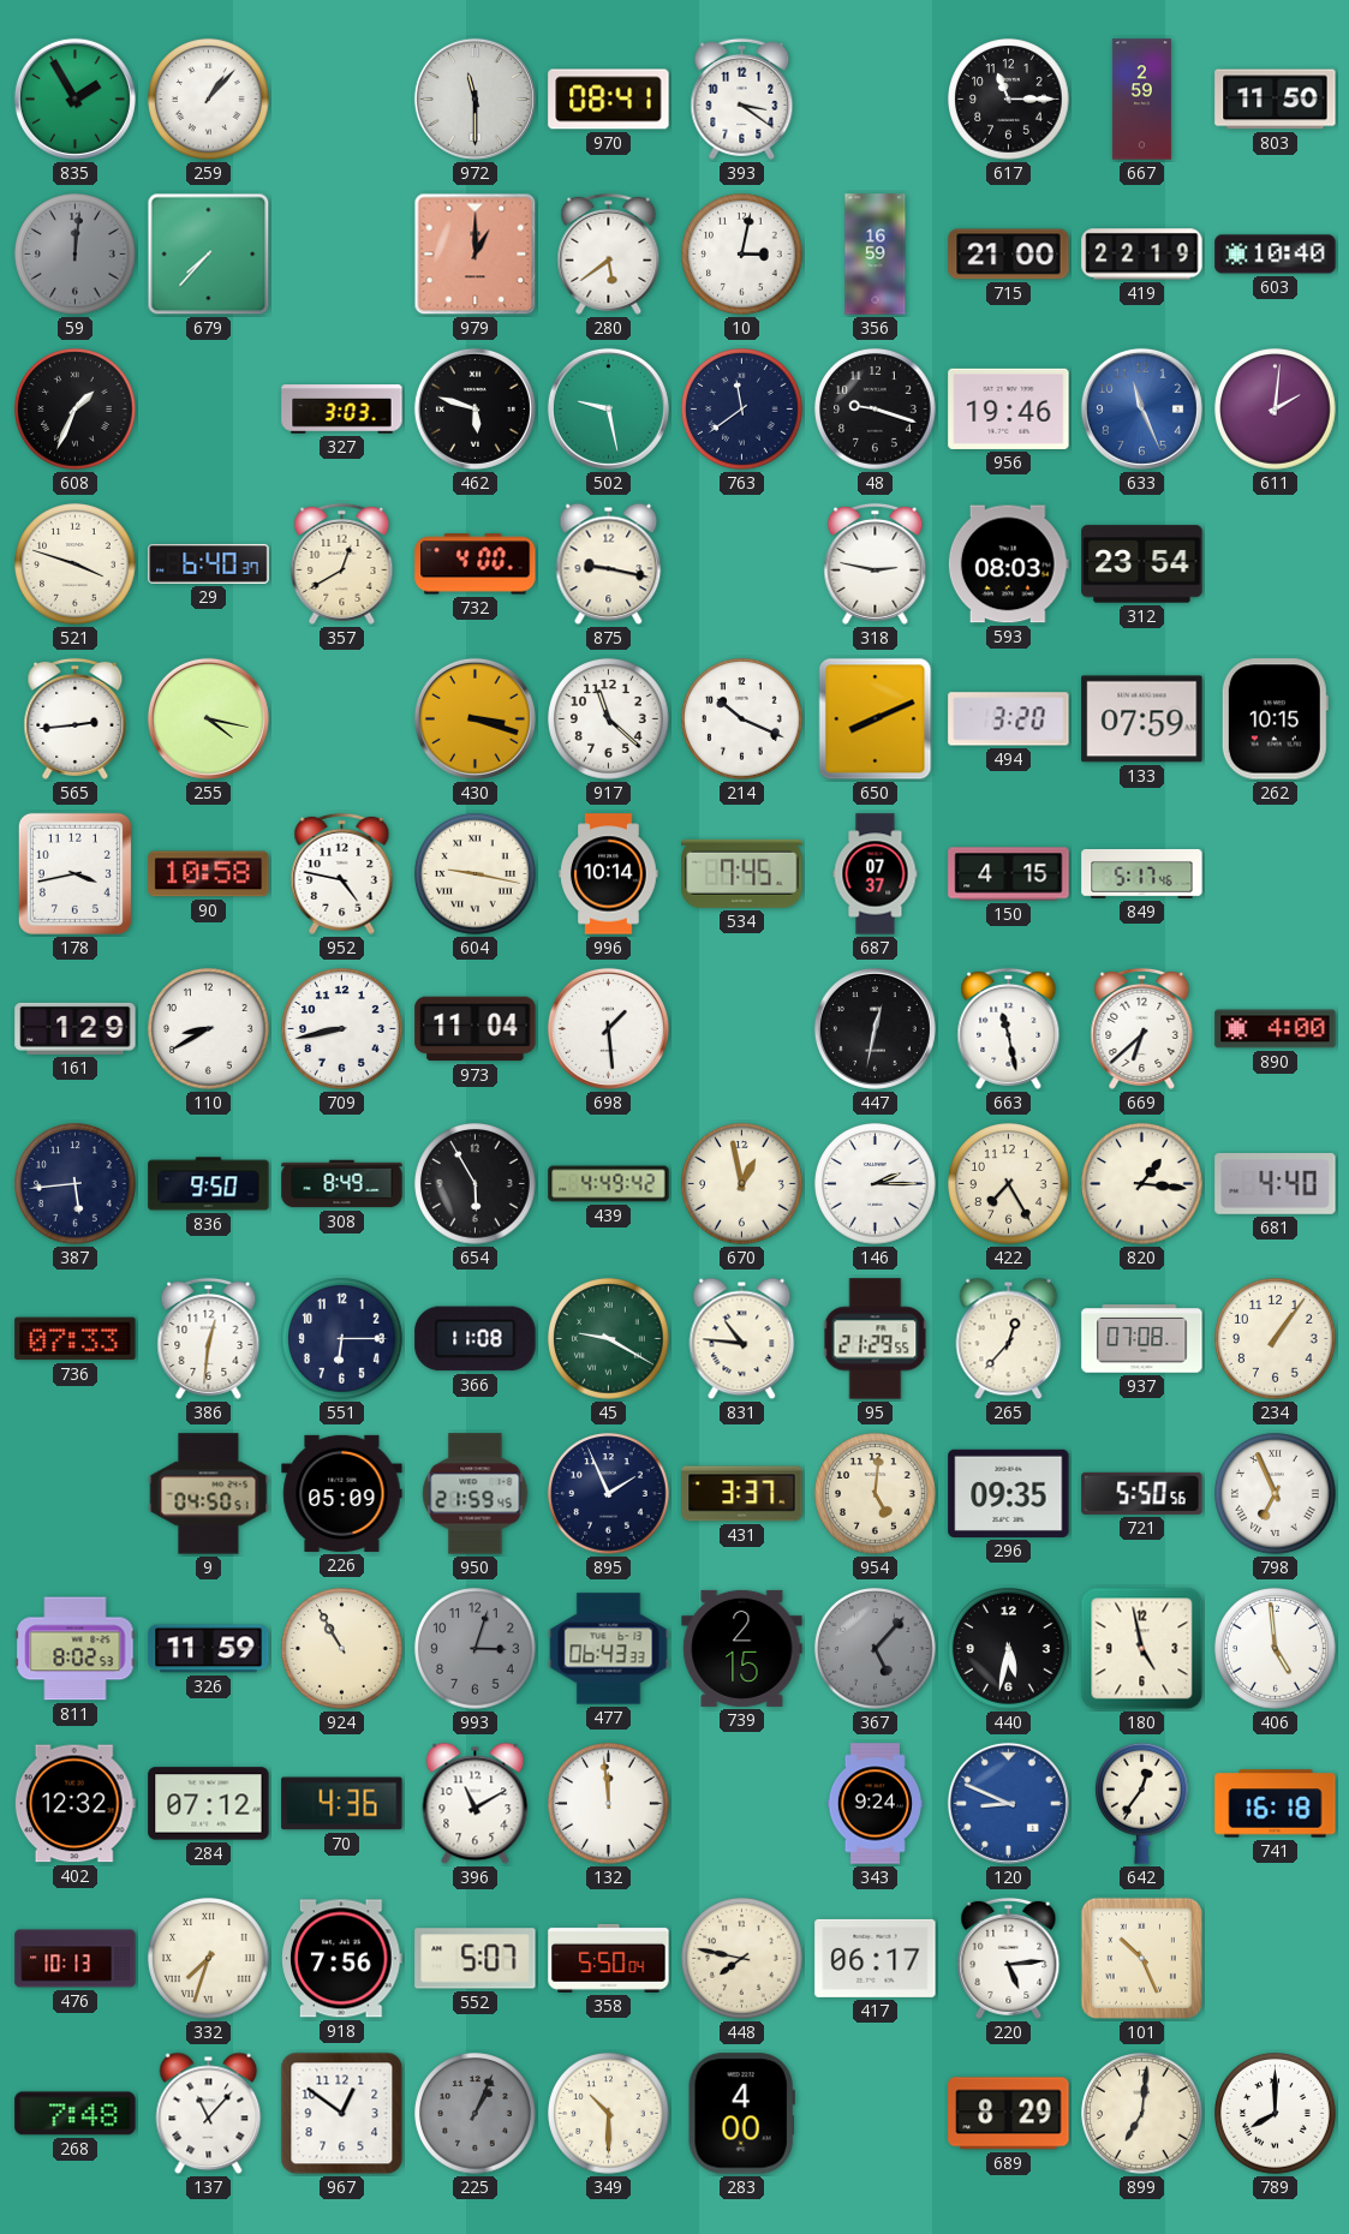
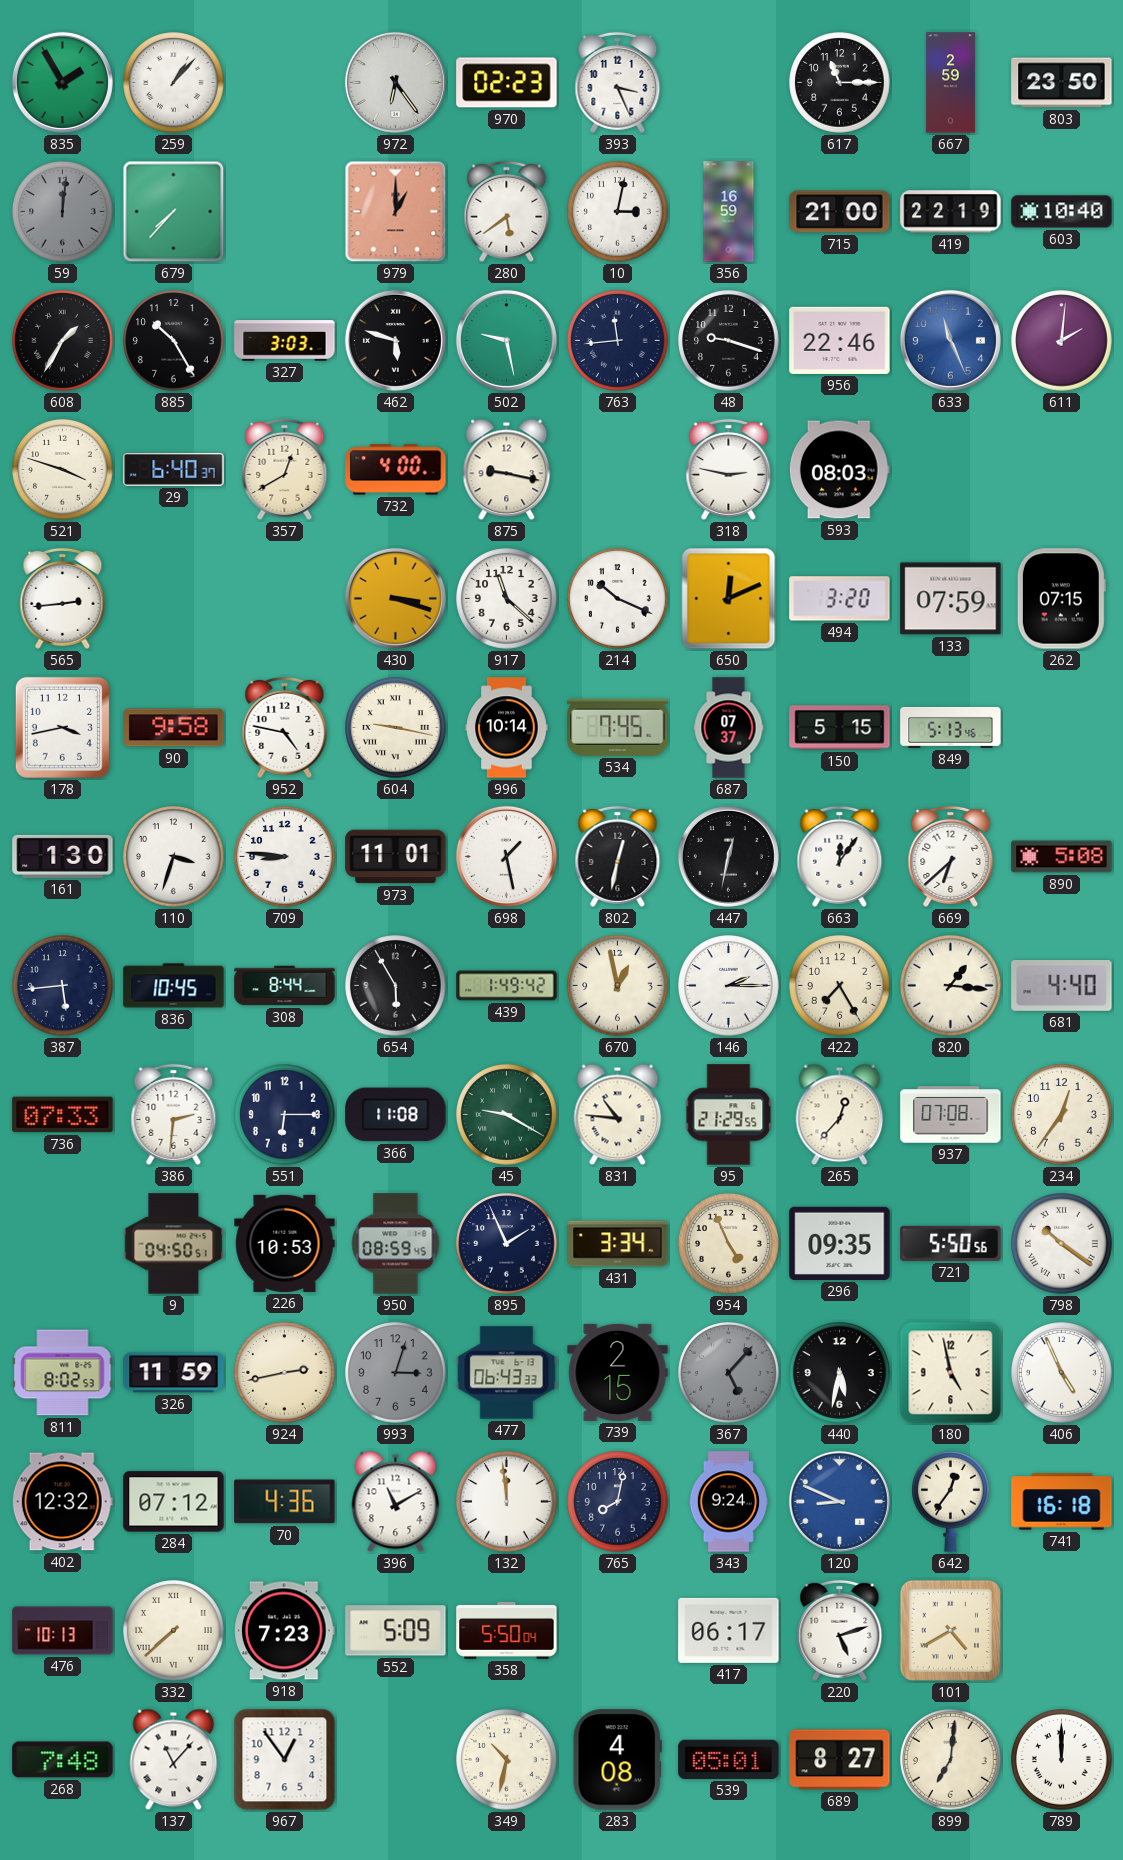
972: 11:30 -> 6:24
970: 08:41 -> 02:23
393: 3:21 -> 3:26
803: 11:50 -> 23:50
608: 1:34 -> 1:35
885: none -> 10:25
763: 11:39 -> 11:44
956: 19:46 -> 22:46
312: 23:54 -> none
255: 4:17 -> none
650: 8:11 -> 12:11
262: 10:15 -> 07:15
90: 10:58 -> 9:58
150: 4:15 -> 5:15
849: 5:17 -> 5:13
161: 1:29 -> 1:30
110: 8:40 -> 3:33
709: 8:43 -> 8:46
973: 11:04 -> 11:01
698: 1:29 -> 1:28
802: none -> 12:32
663: 11:28 -> 12:06
890: 4:00 -> 5:08
836: 9:50 -> 10:45
308: 8:49 -> 8:44
439: 4:49 -> 1:49
386: 12:31 -> 2:31
234: 1:06 -> 12:36
226: 05:09 -> 10:53
950: 21:59 -> 08:59
431: 3:37 -> 3:34
954: 5:01 -> 4:56
798: 6:56 -> 10:21
924: 10:55 -> 2:43
406: 4:59 -> 4:56
765: none -> 8:02
332: 7:33 -> 7:38
918: 7:56 -> 7:23
552: 5:07 -> 5:09
448: 7:47 -> none
220: 5:14 -> 5:12
101: 10:26 -> 4:40
967: 12:51 -> 12:54
225: 1:04 -> none
349: 10:30 -> 10:32
283: 4:00 -> 4:08
539: none -> 05:01
689: 8:29 -> 8:27
789: 8:00 -> 12:00
